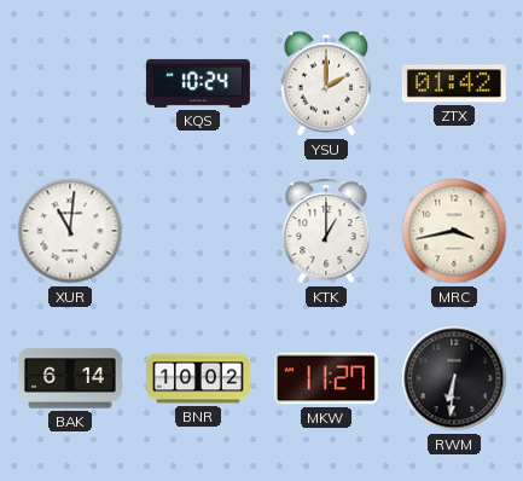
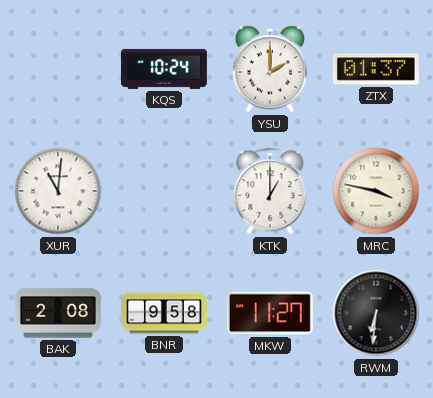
ZTX: 01:42 -> 01:37
MRC: 3:43 -> 3:47
BAK: 6:14 -> 2:08
BNR: 10:02 -> 9:58
